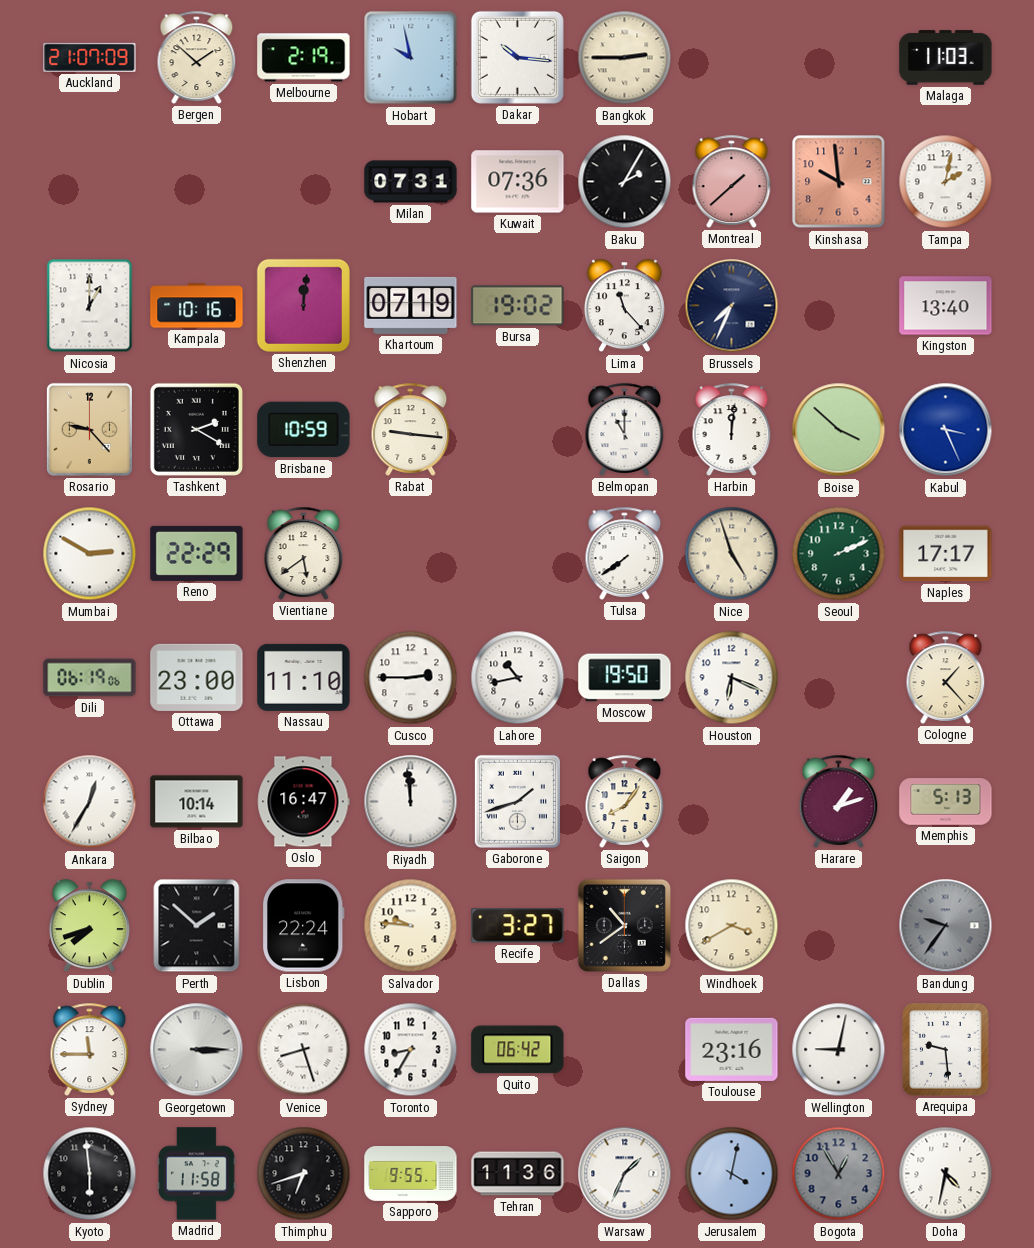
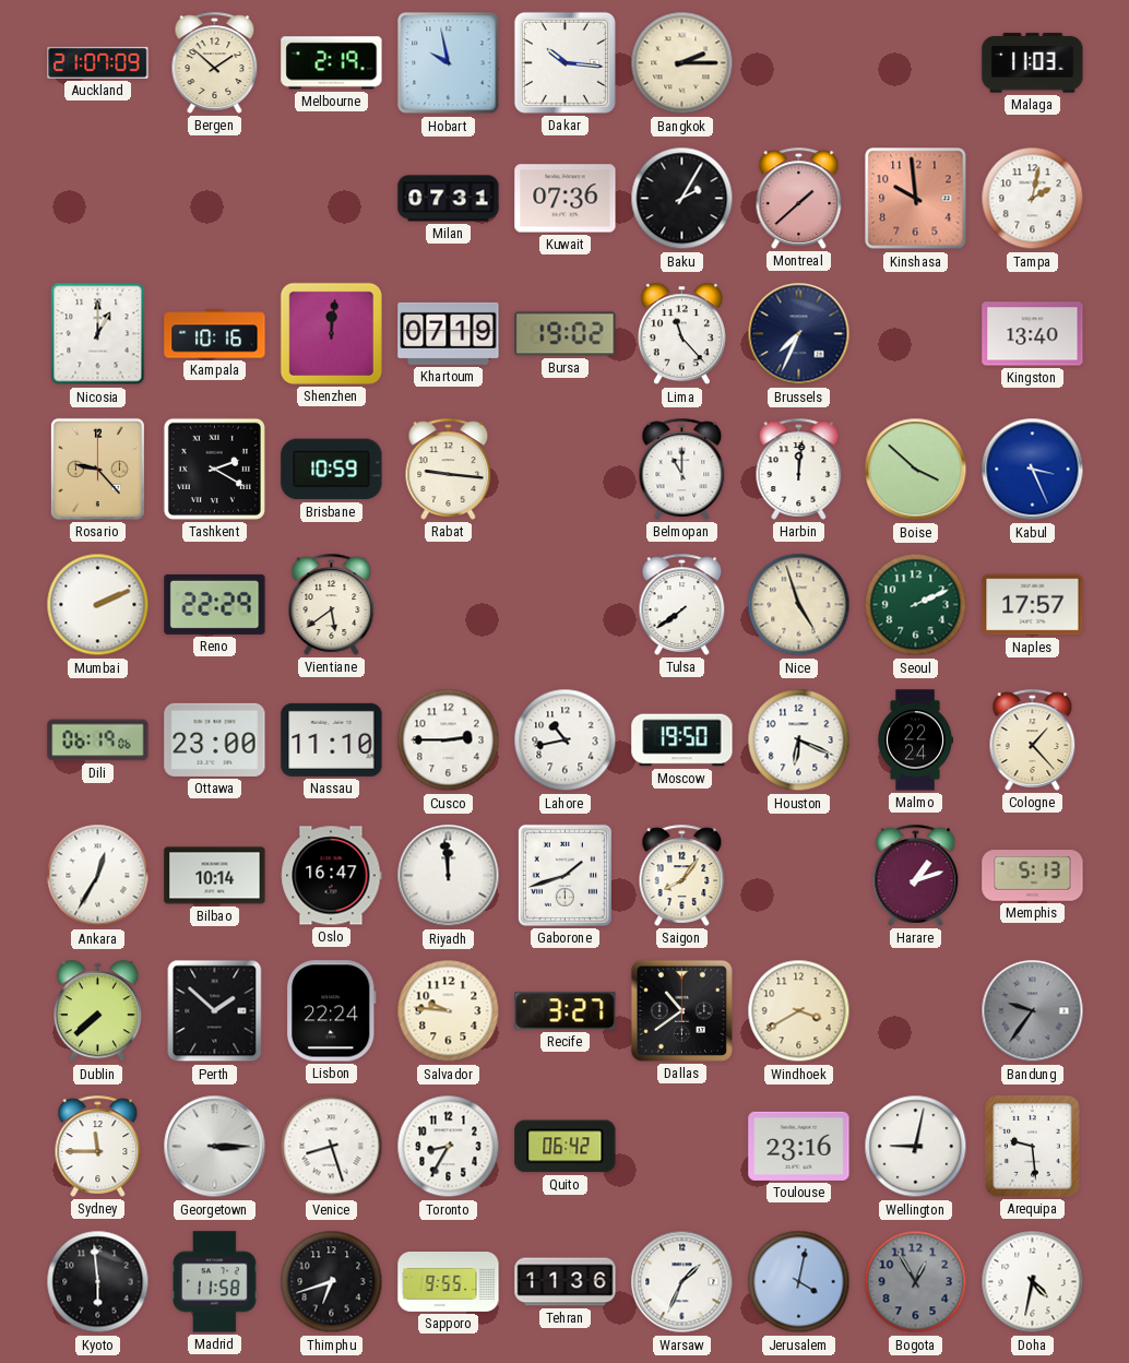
Bangkok: 2:45 -> 2:15
Mumbai: 2:50 -> 2:11
Naples: 17:17 -> 17:57
Malmo: none -> 22:24
Dublin: 7:42 -> 7:38
